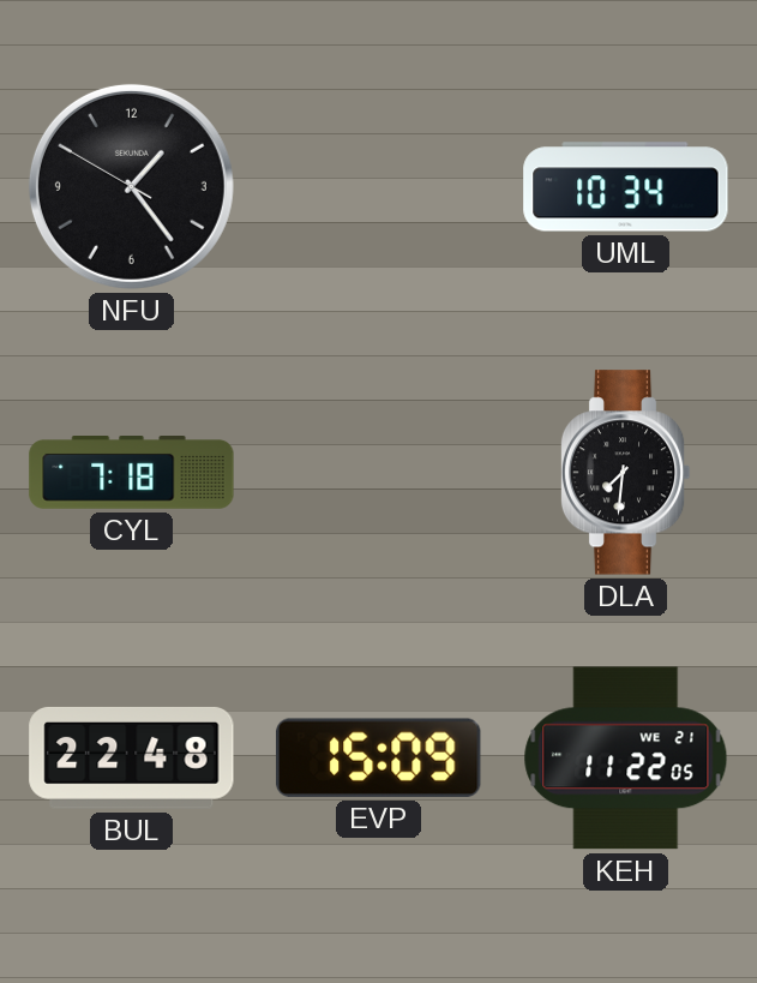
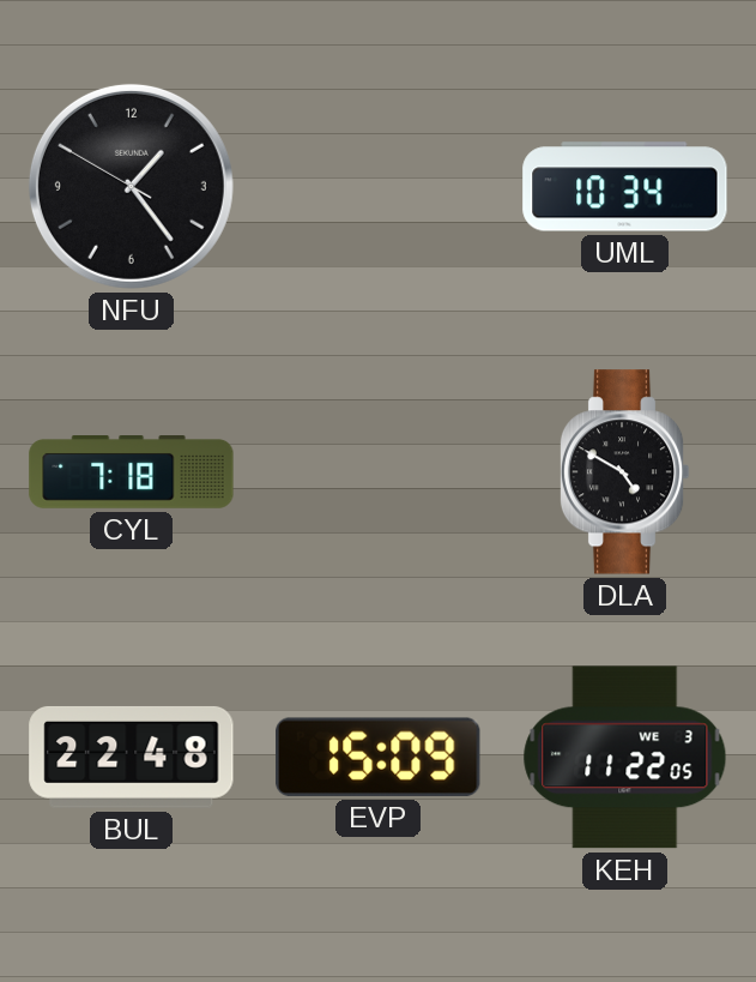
DLA: 7:31 -> 4:50
KEH date: WE 21 -> WE 3
